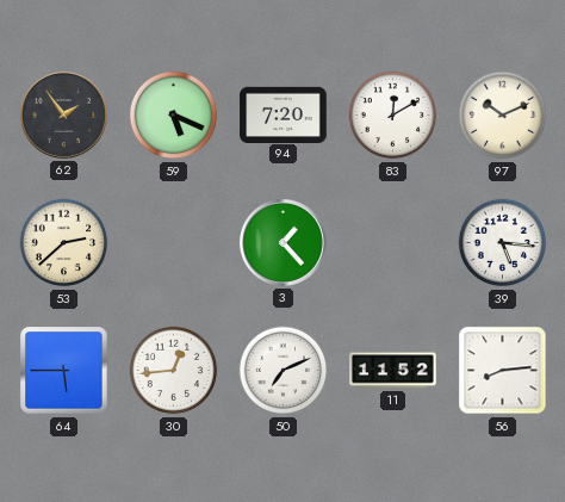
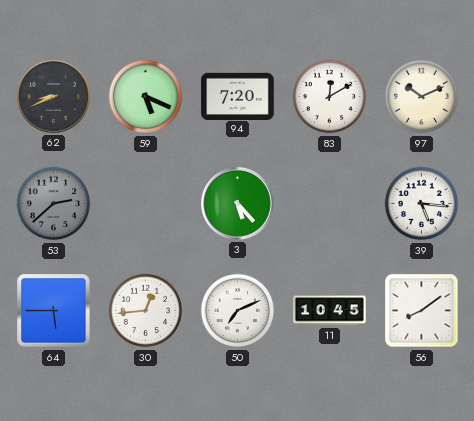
62: 1:54 -> 8:41
53 dial: cream -> grey
3: 1:23 -> 5:23
11: 11:52 -> 10:45
56: 8:14 -> 8:09
